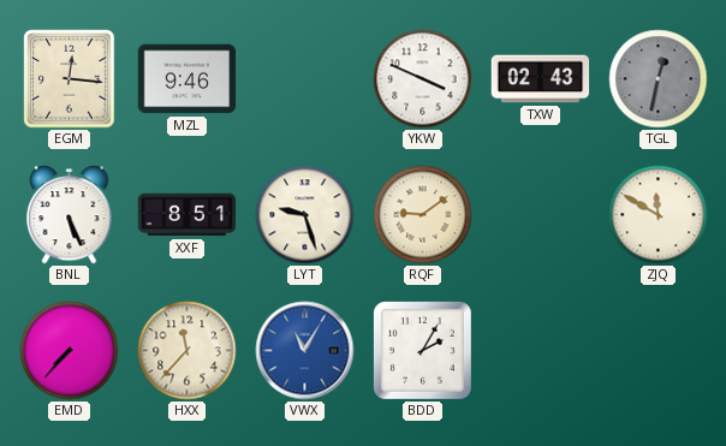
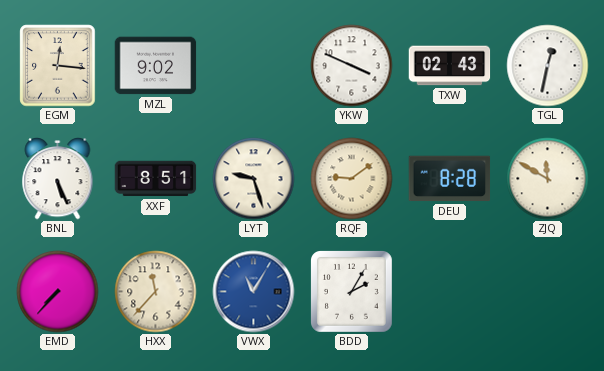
MZL: 9:46 -> 9:02
TGL dial: grey -> white
DEU: none -> 8:28
